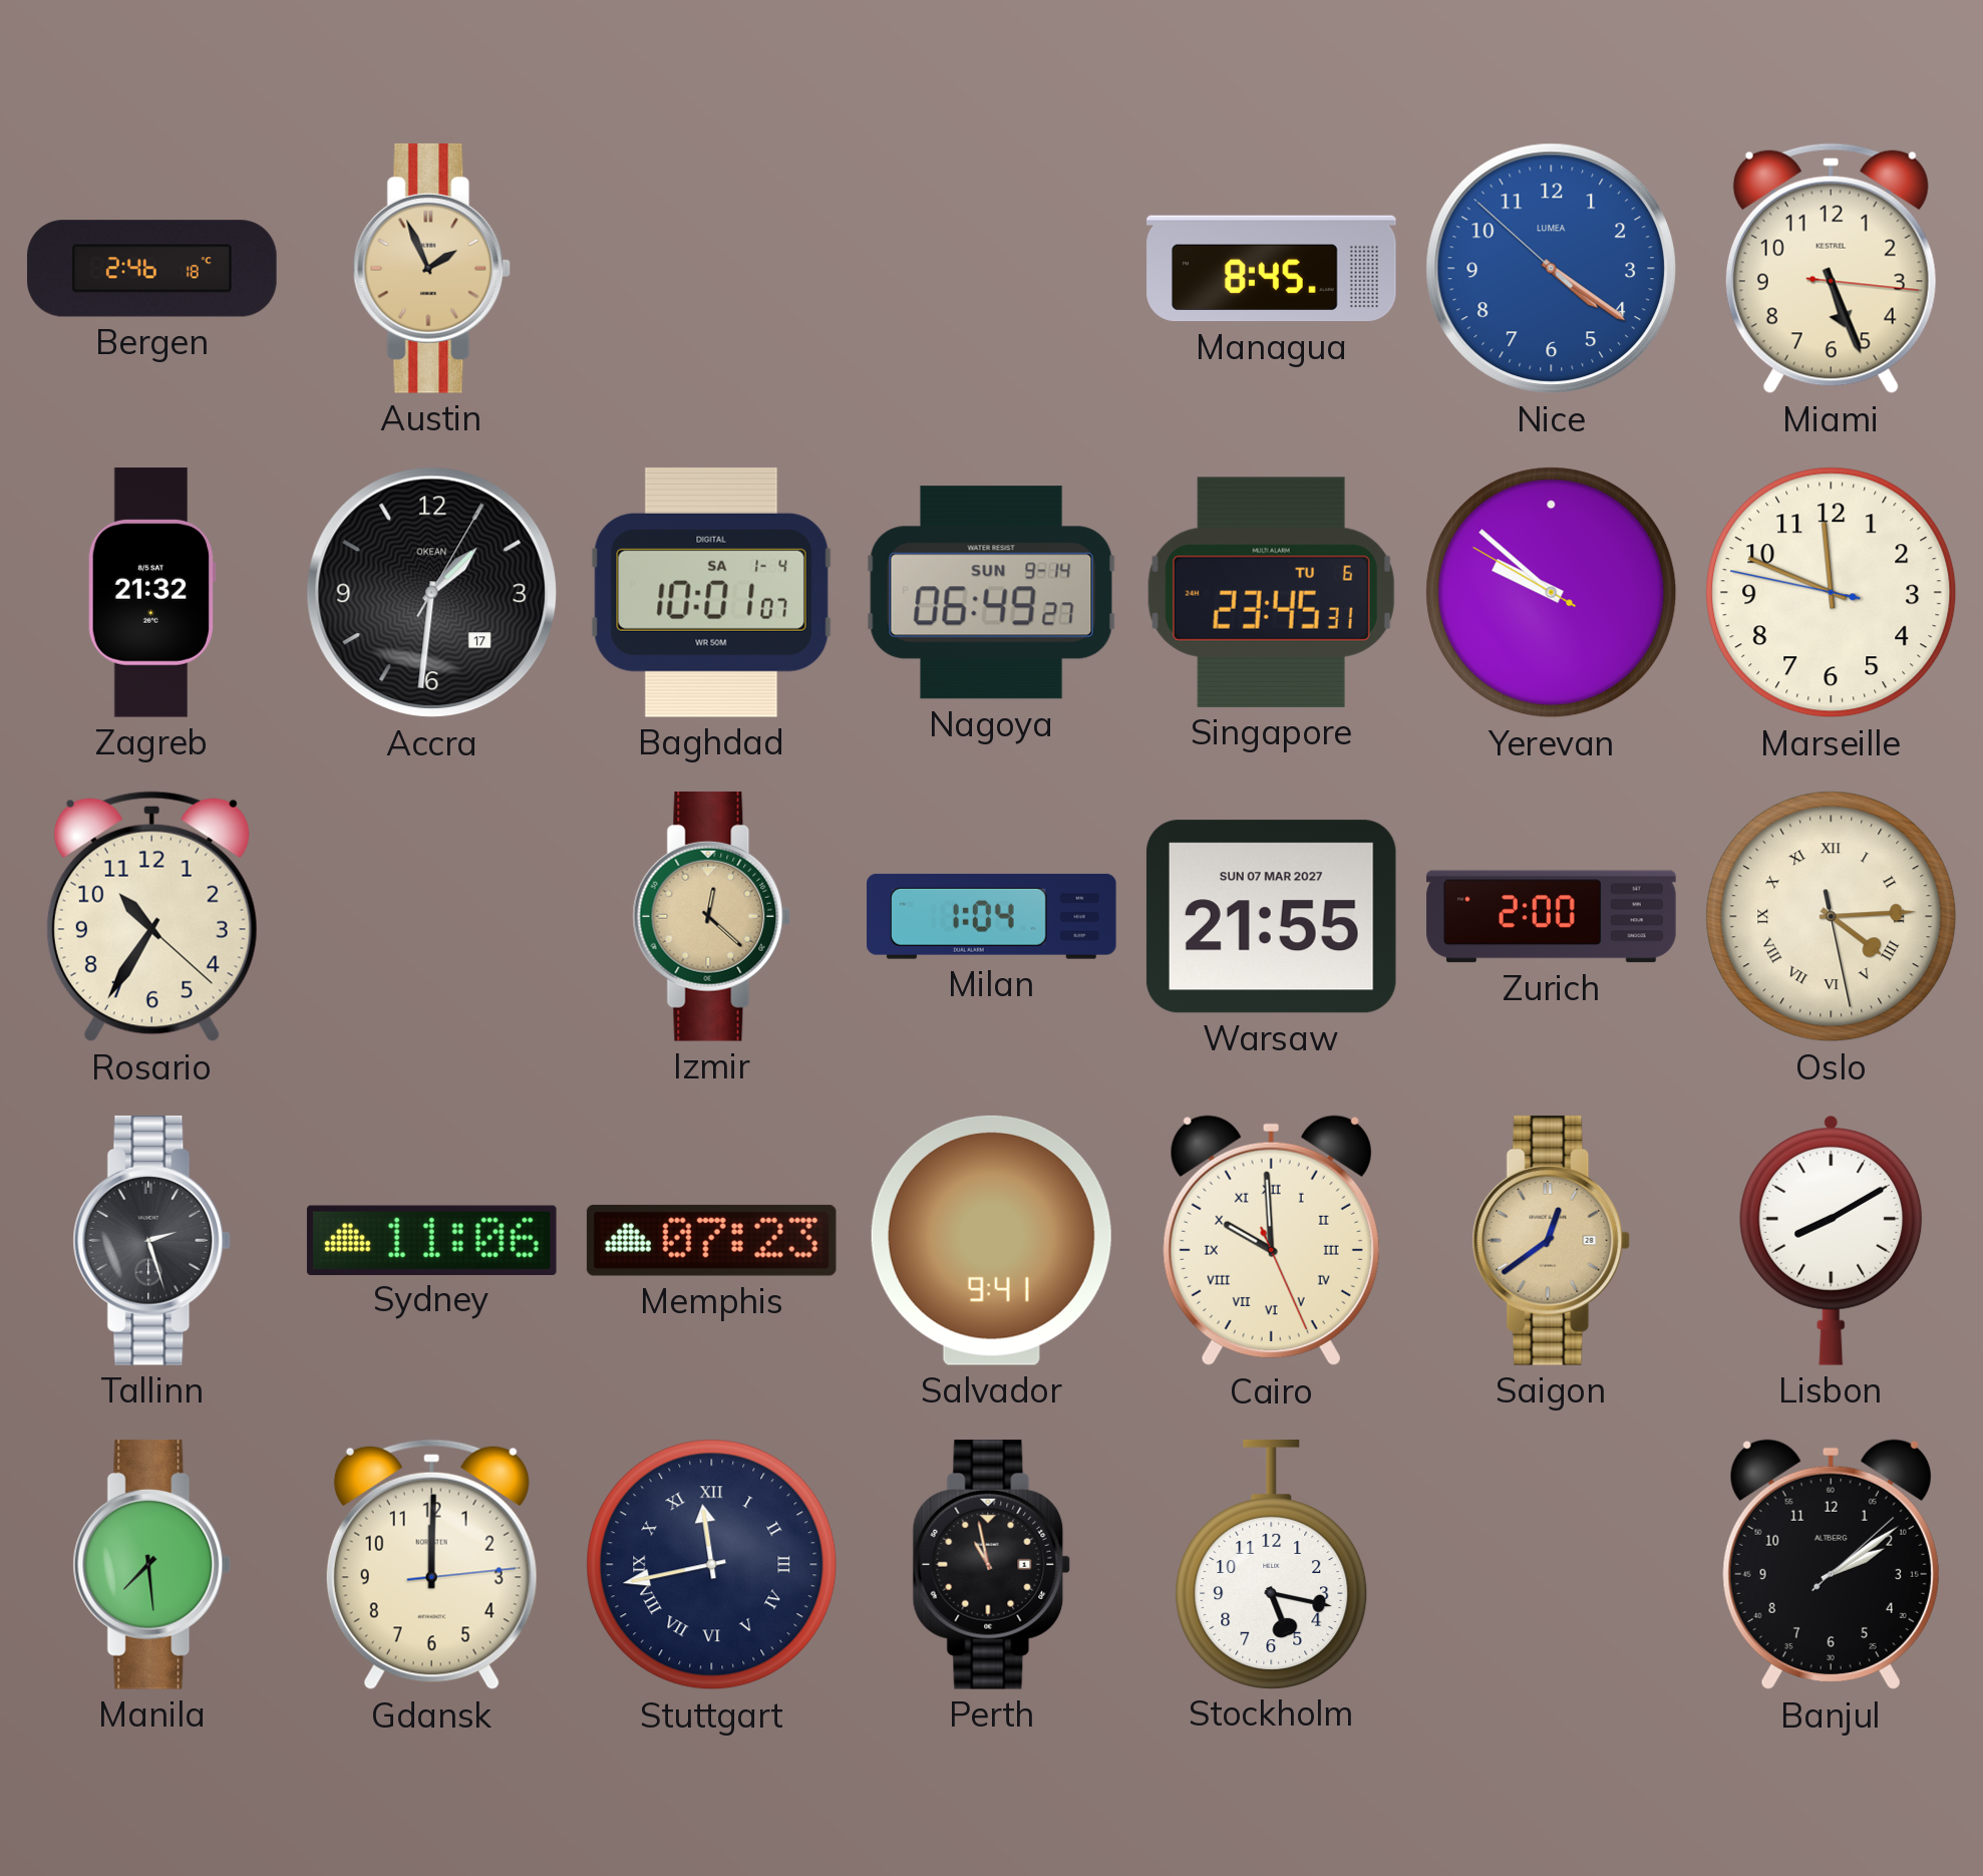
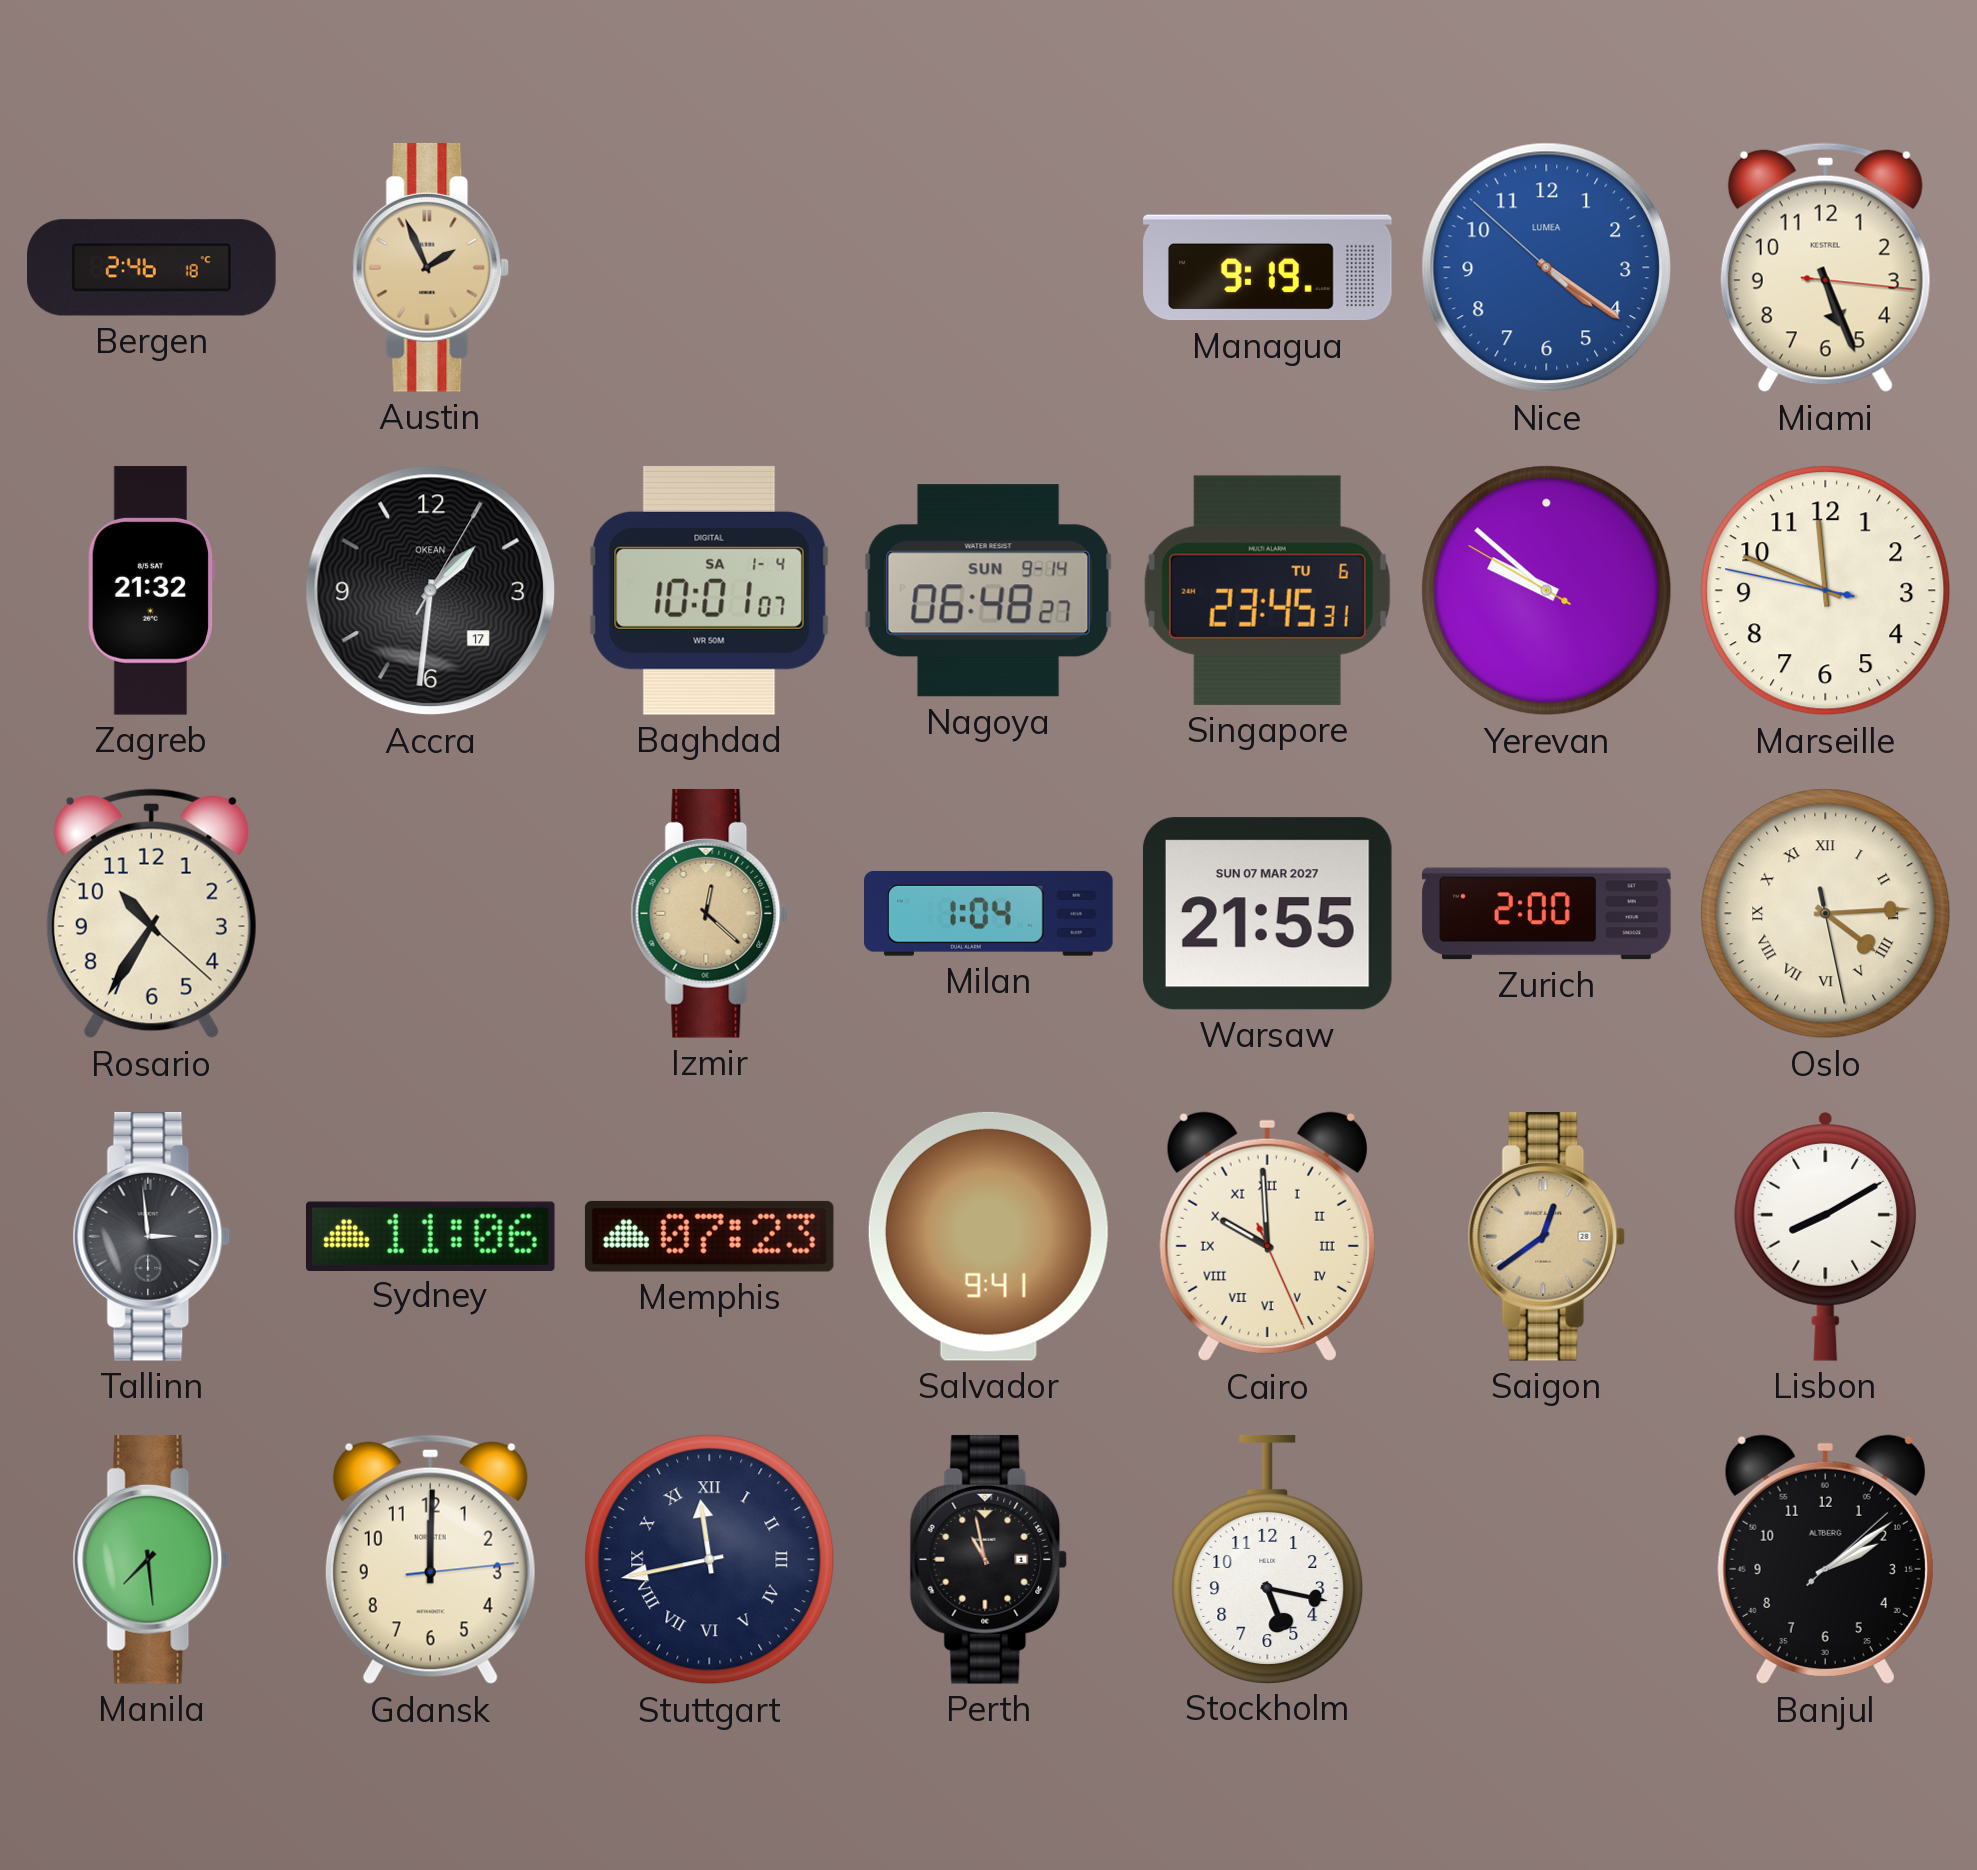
Managua: 8:45 -> 9:19
Nagoya: 06:49 -> 06:48
Tallinn: 2:27 -> 2:59
